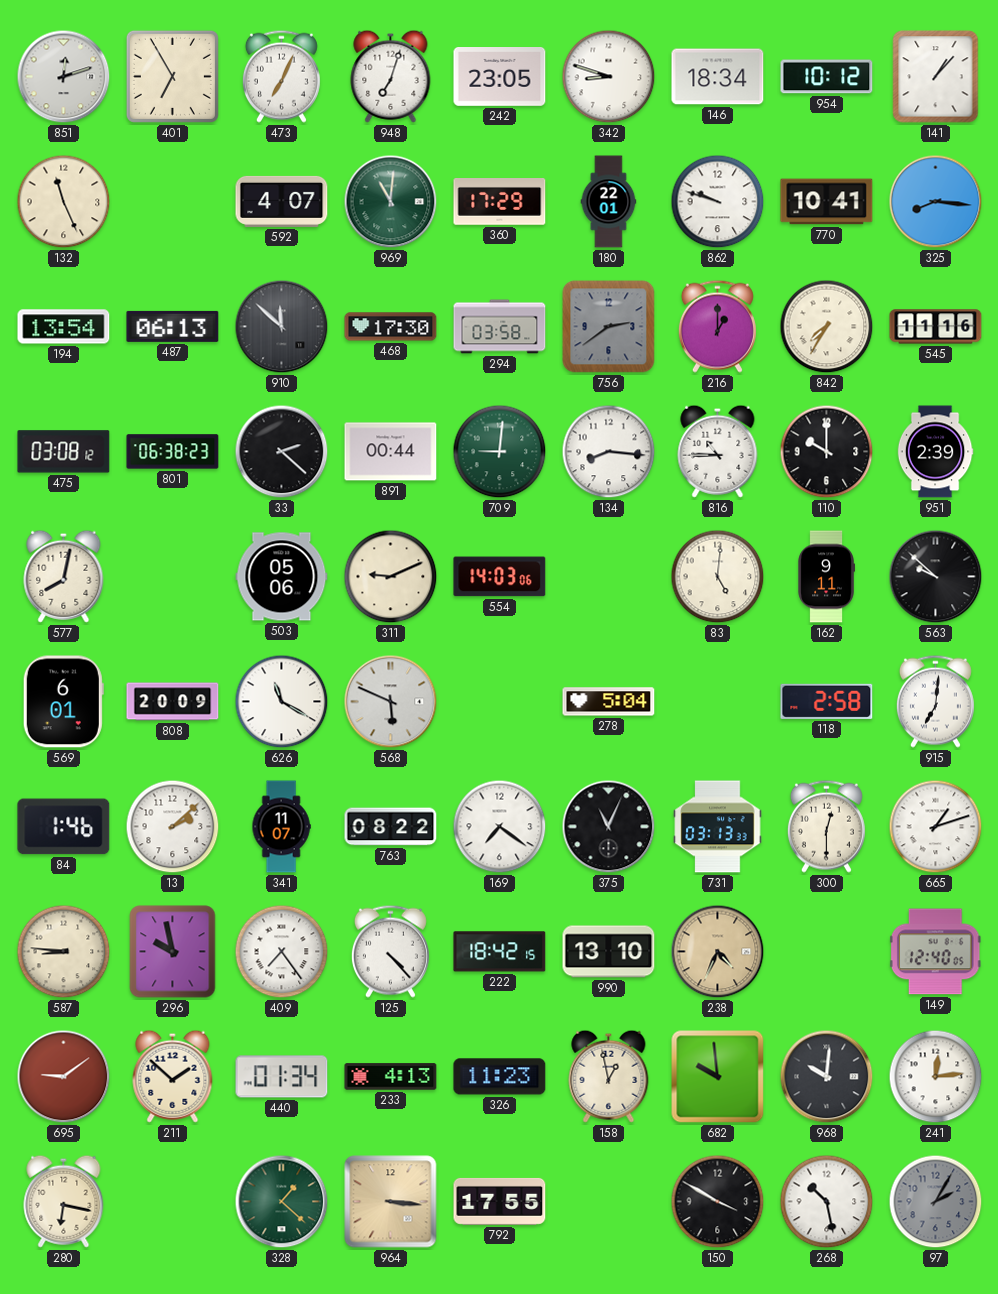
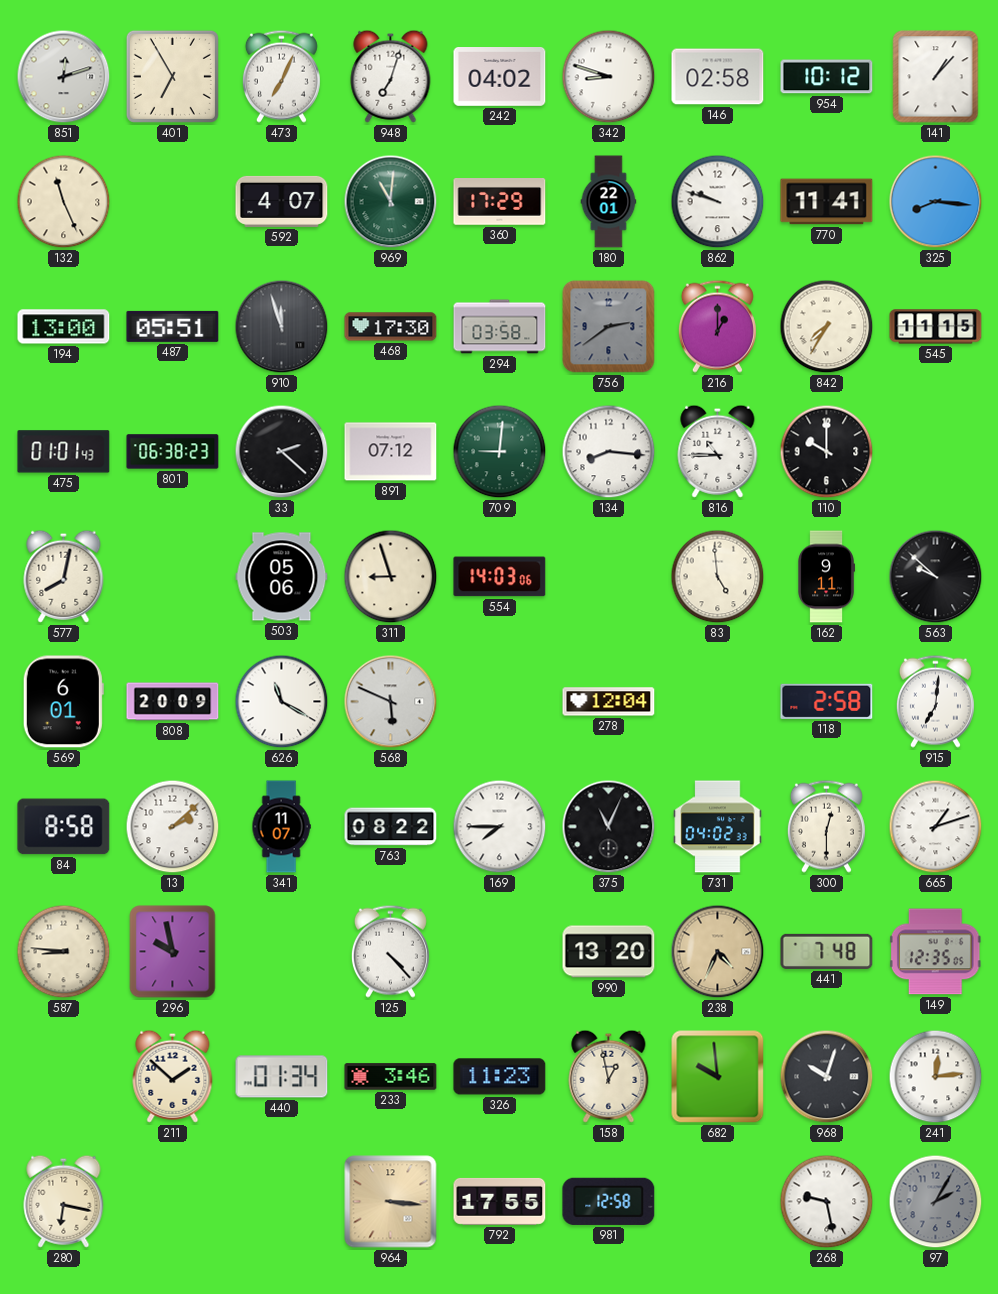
242: 23:05 -> 04:02
146: 18:34 -> 02:58
770: 10:41 -> 11:41
194: 13:54 -> 13:00
487: 06:13 -> 05:51
910: 11:52 -> 11:57
545: 11:16 -> 11:15
475: 03:08 -> 01:01
891: 00:44 -> 07:12
951: 2:39 -> none
311: 9:11 -> 8:57
83: 5:01 -> 4:59
278: 5:04 -> 12:04
84: 1:46 -> 8:58
169: 7:21 -> 7:45
731: 03:13 -> 04:02
409: 7:24 -> none
222: 18:42 -> none
990: 13:10 -> 13:20
441: none -> 7:48
149: 12:40 -> 12:35
695: 9:09 -> none
233: 4:13 -> 3:46
968: 10:01 -> 10:03
328: 1:22 -> none
981: none -> 12:58
150: 3:50 -> none
268: 10:28 -> 9:28
